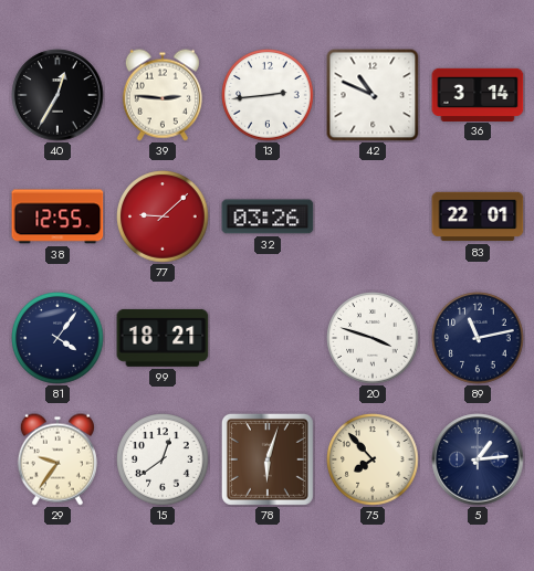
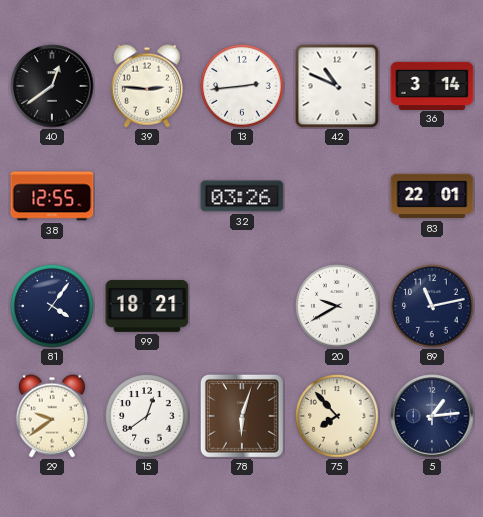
40: 12:35 -> 12:39
77: 9:08 -> none
20: 3:48 -> 9:40
29: 9:36 -> 9:39
